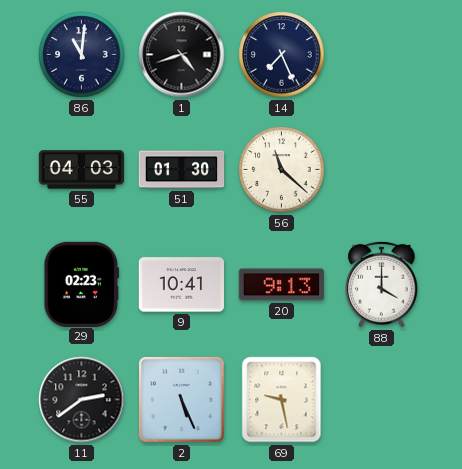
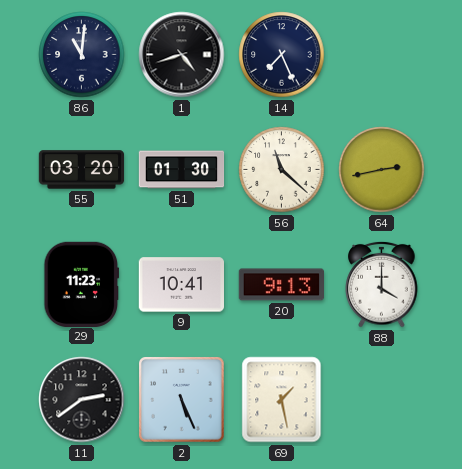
55: 04:03 -> 03:20
64: none -> 2:43
29: 02:23 -> 11:23
69: 9:28 -> 1:28
